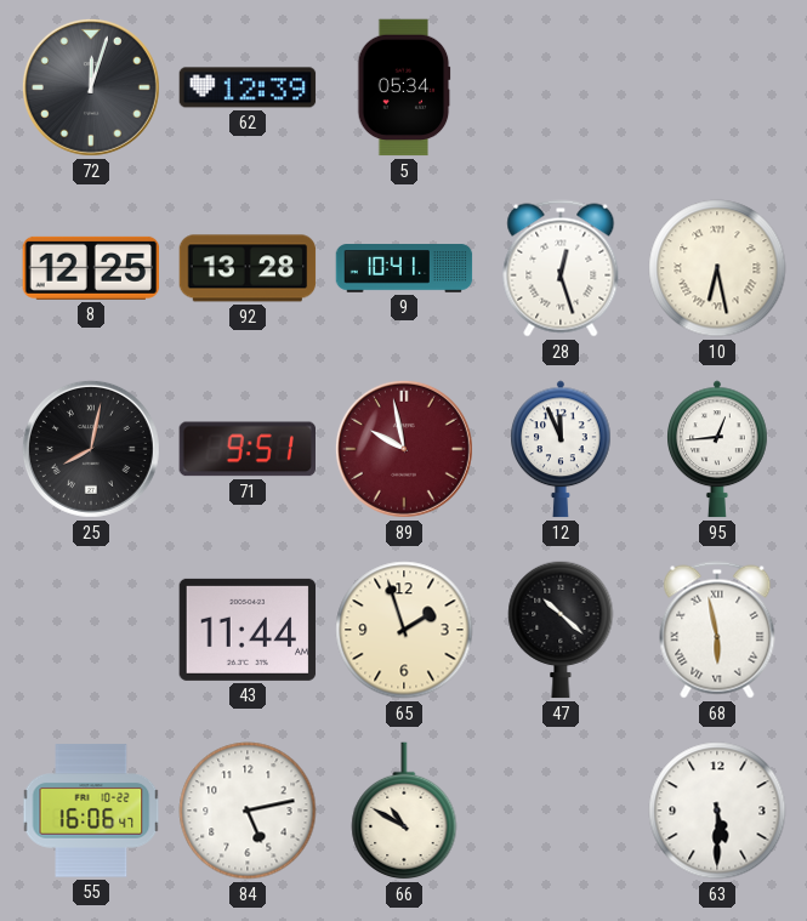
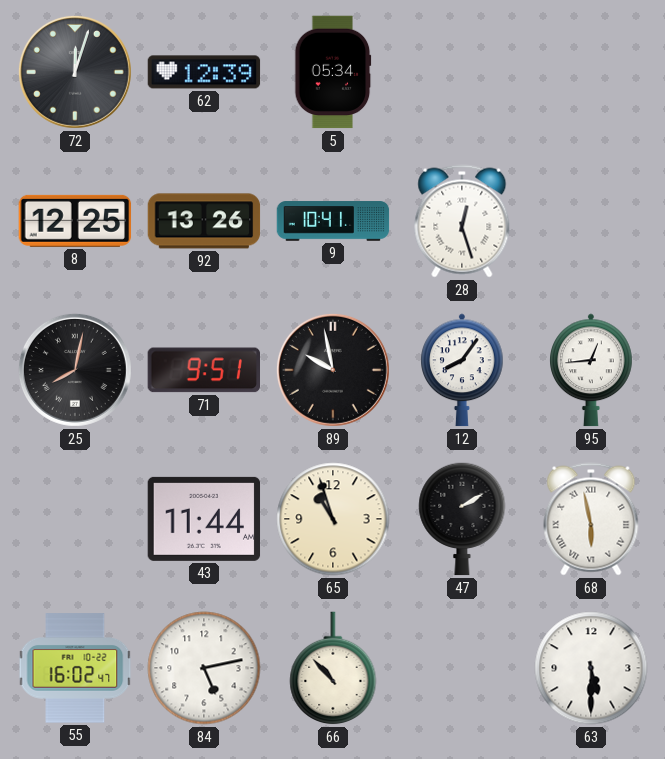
92: 13:28 -> 13:26
10: 6:28 -> none
89 dial: burgundy -> black
12: 11:56 -> 8:06
65: 1:57 -> 10:57
47: 10:22 -> 2:10
55: 16:06 -> 16:02
66: 10:50 -> 10:53
